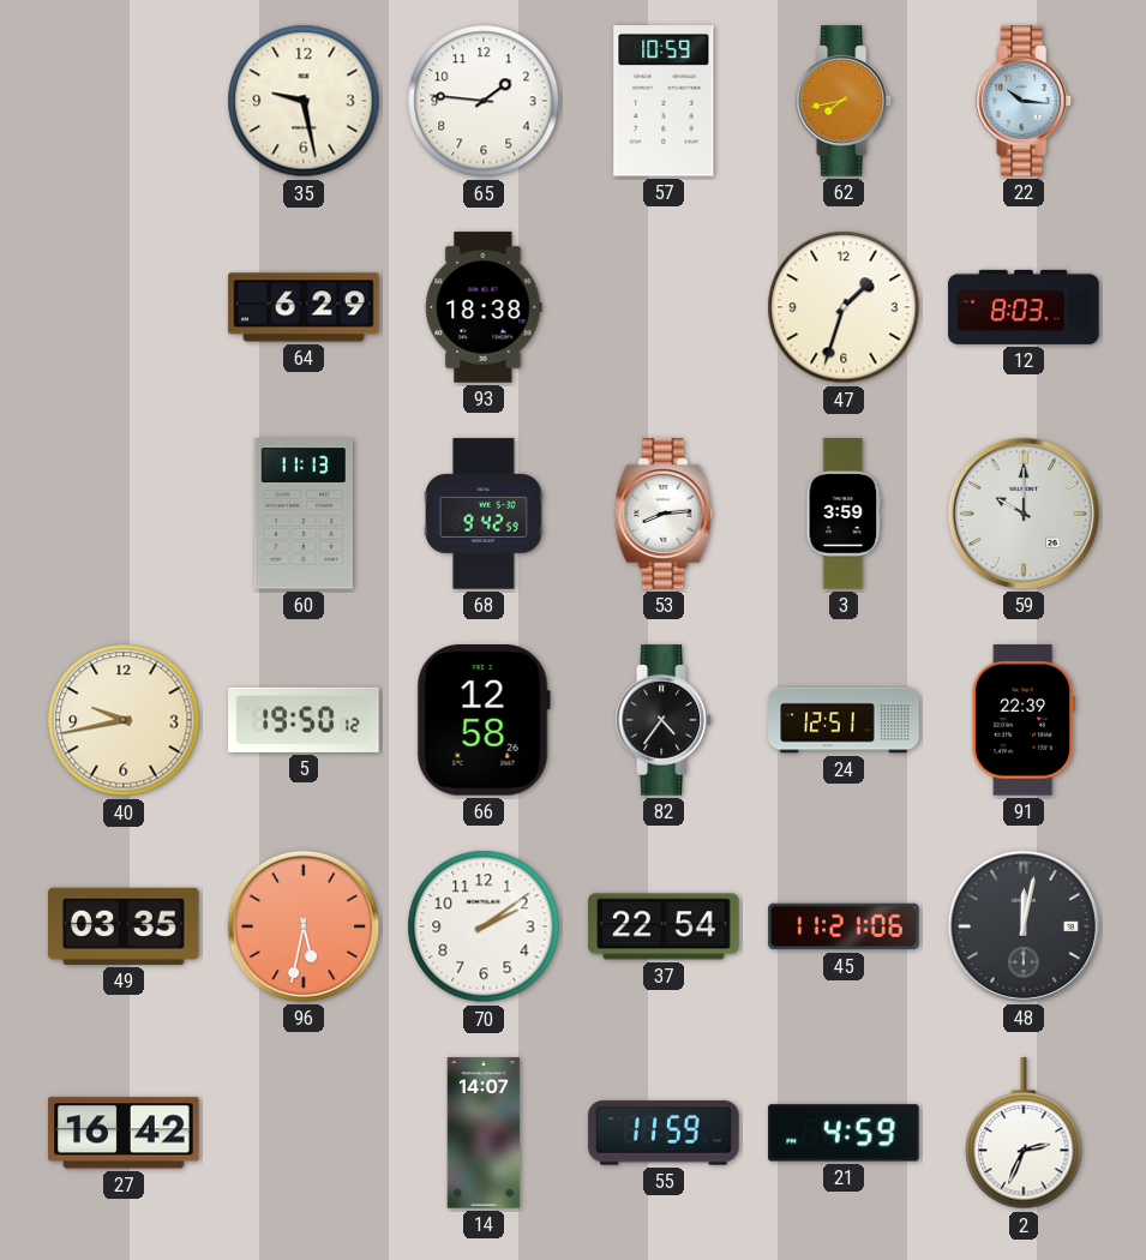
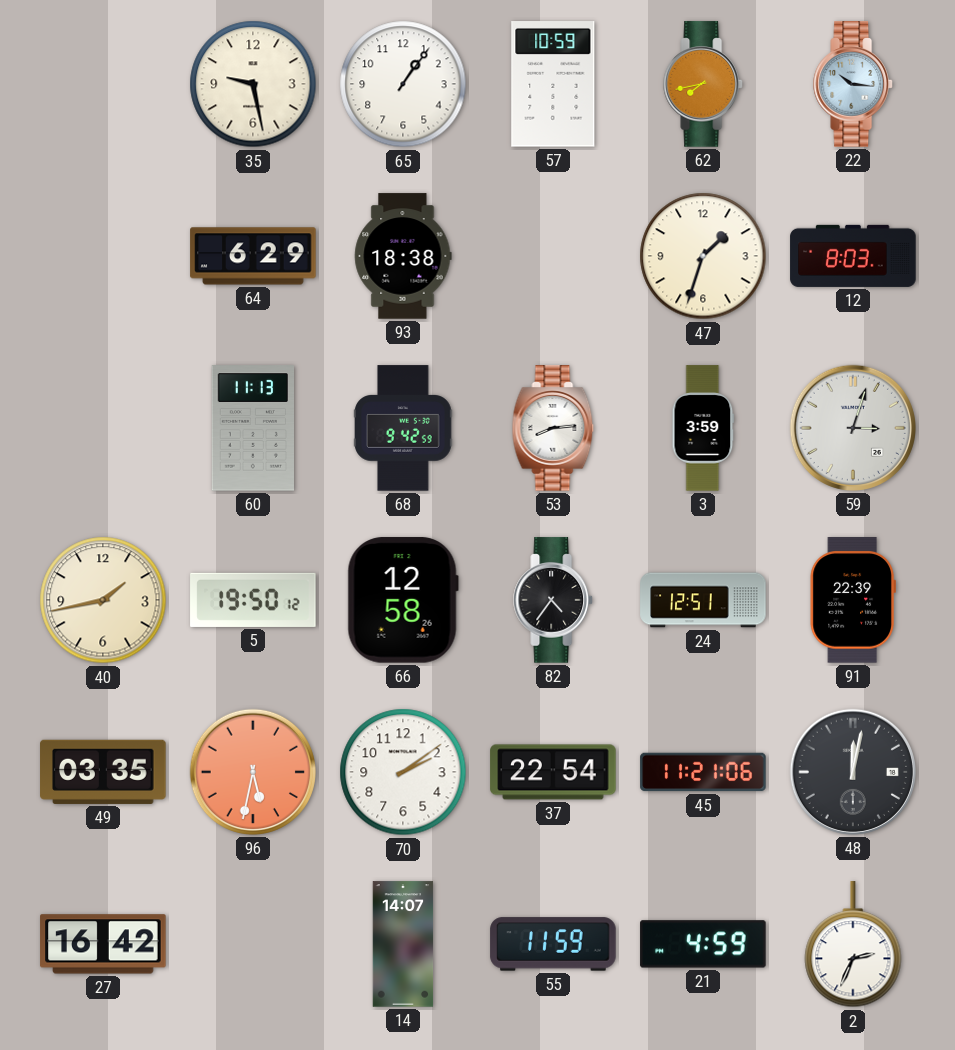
65: 1:46 -> 1:06
59: 10:00 -> 3:03
40: 9:43 -> 1:43
